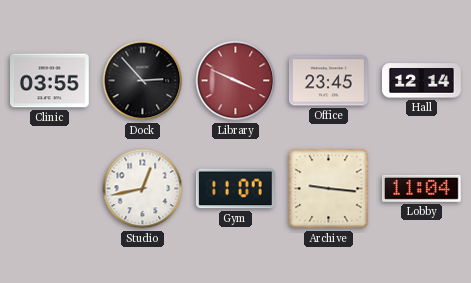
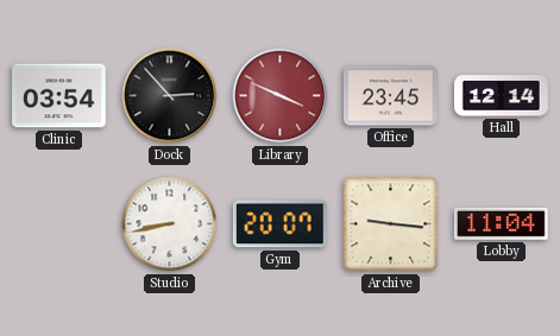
Clinic: 03:55 -> 03:54
Studio: 12:43 -> 8:43
Gym: 11:07 -> 20:07
